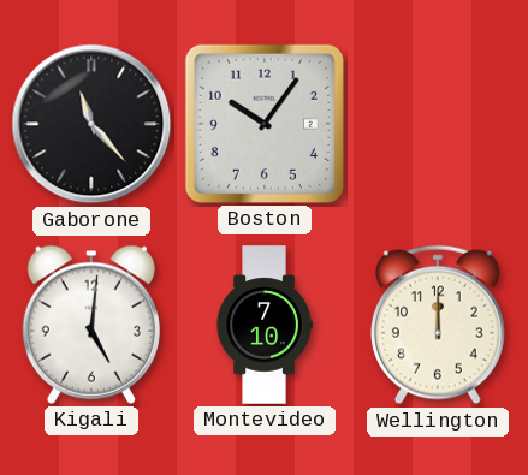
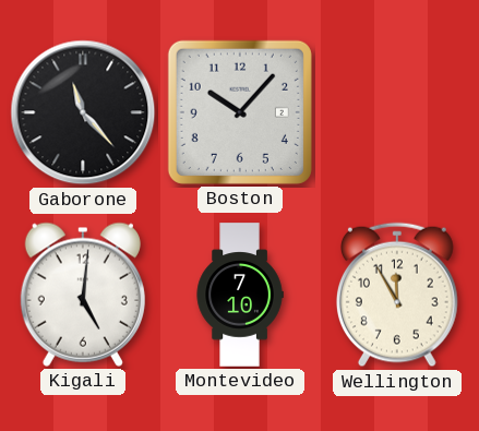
Boston: 10:06 -> 10:07
Wellington: 12:00 -> 11:55
